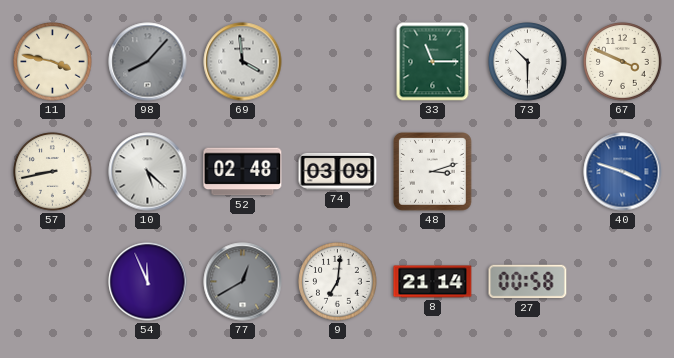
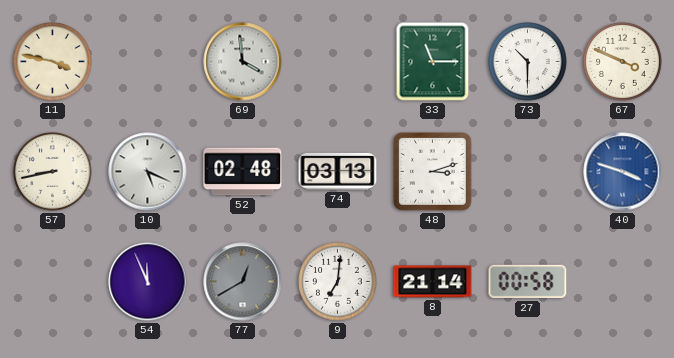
98: 8:07 -> none
10: 5:22 -> 5:19
74: 03:09 -> 03:13
